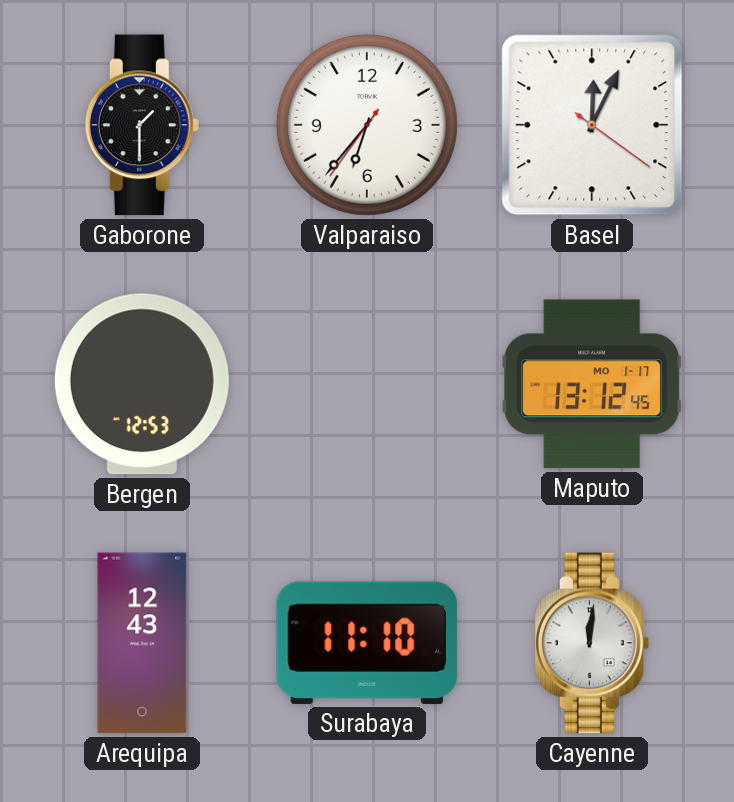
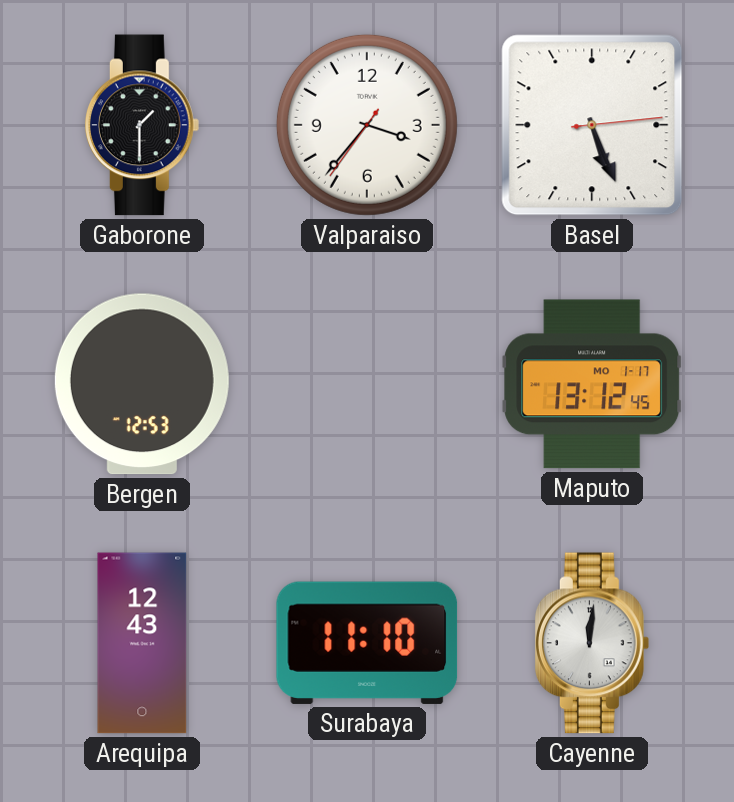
Valparaiso: 6:36 -> 3:36
Basel: 12:04 -> 5:26
